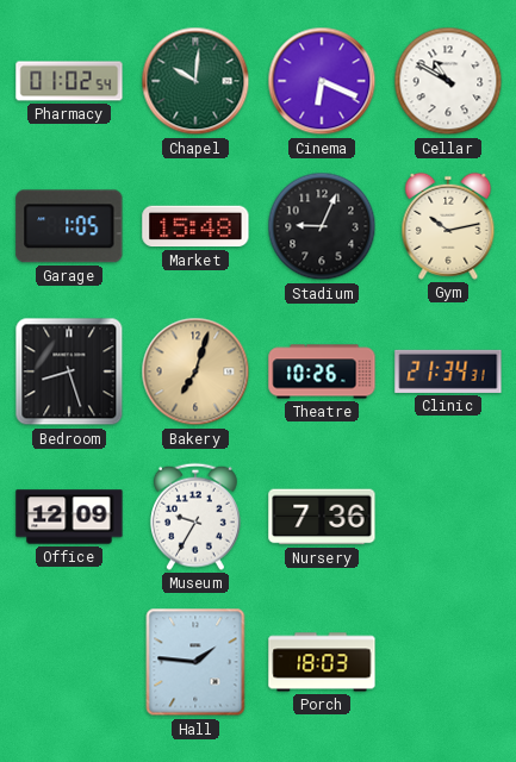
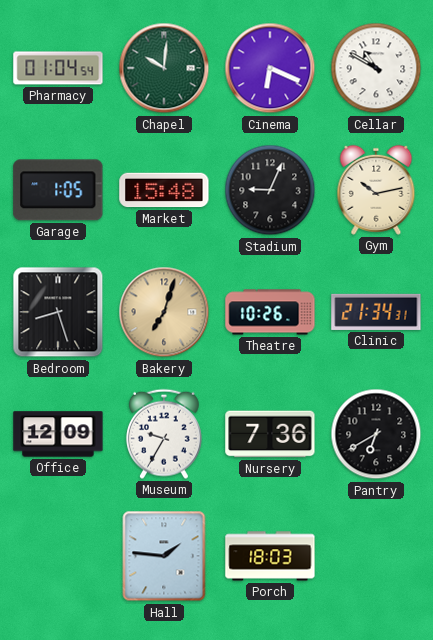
Pharmacy: 01:02 -> 01:04
Pantry: none -> 6:40
